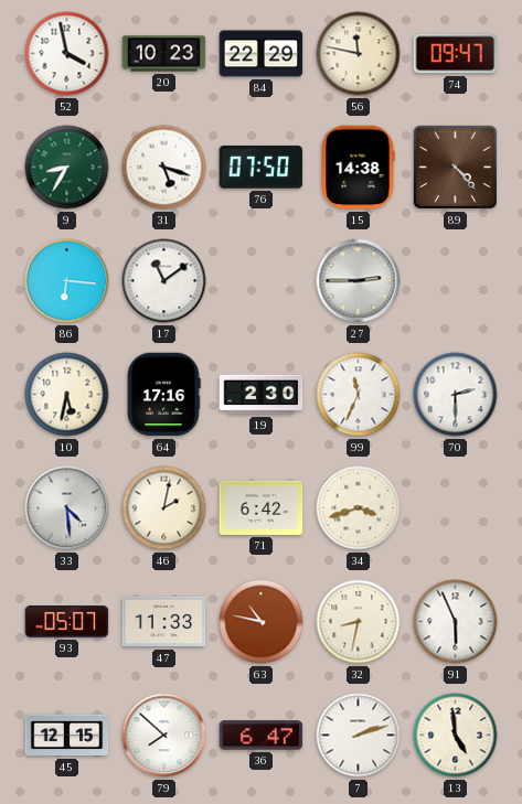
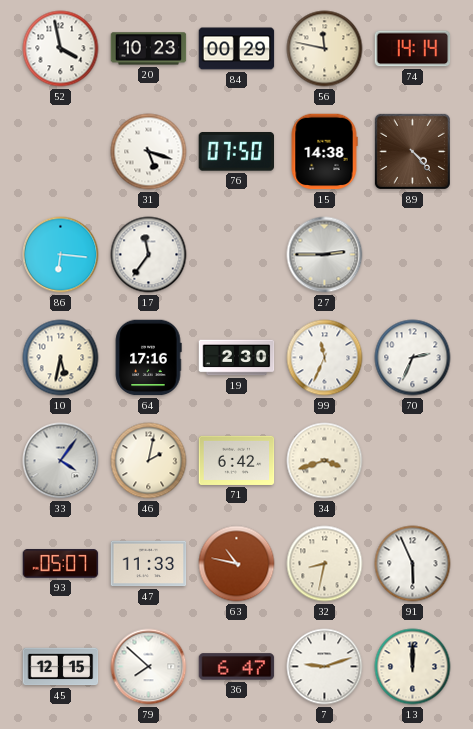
84: 22:29 -> 00:29
74: 09:47 -> 14:14
9: 8:35 -> none
17: 11:09 -> 11:36
70: 2:30 -> 2:34
33: 4:29 -> 4:06
7: 2:12 -> 9:12
13: 4:59 -> 12:00
